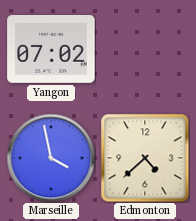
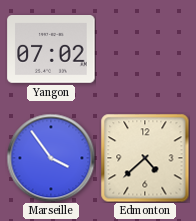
Marseille: 3:58 -> 3:54
